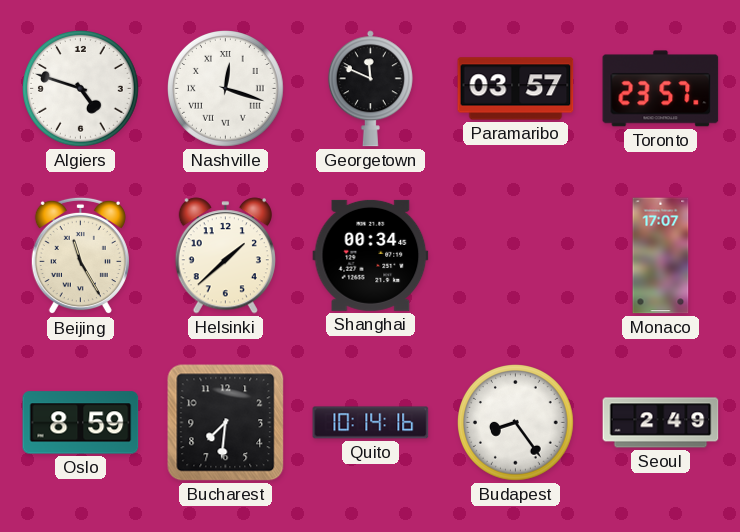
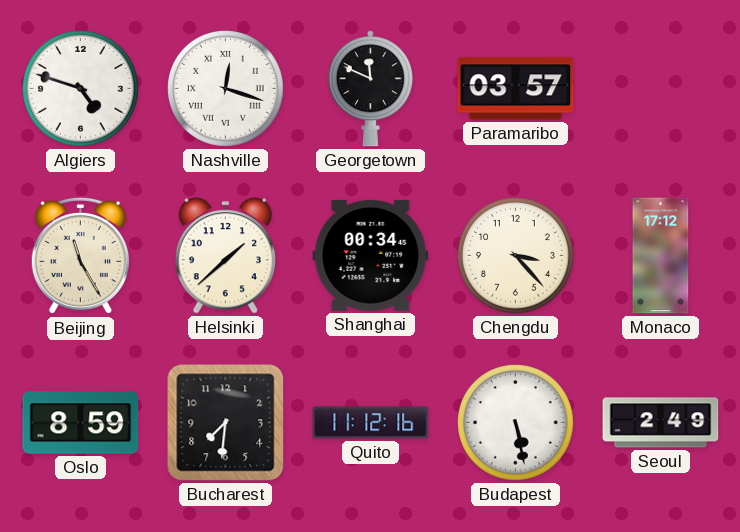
Toronto: 23:57 -> none
Chengdu: none -> 3:23
Monaco: 17:07 -> 17:12
Quito: 10:14 -> 11:12
Budapest: 8:24 -> 5:28
